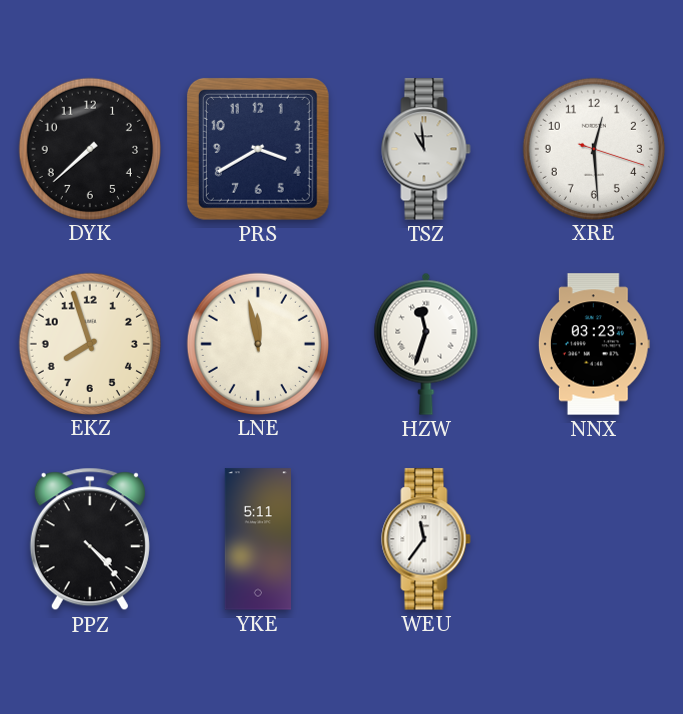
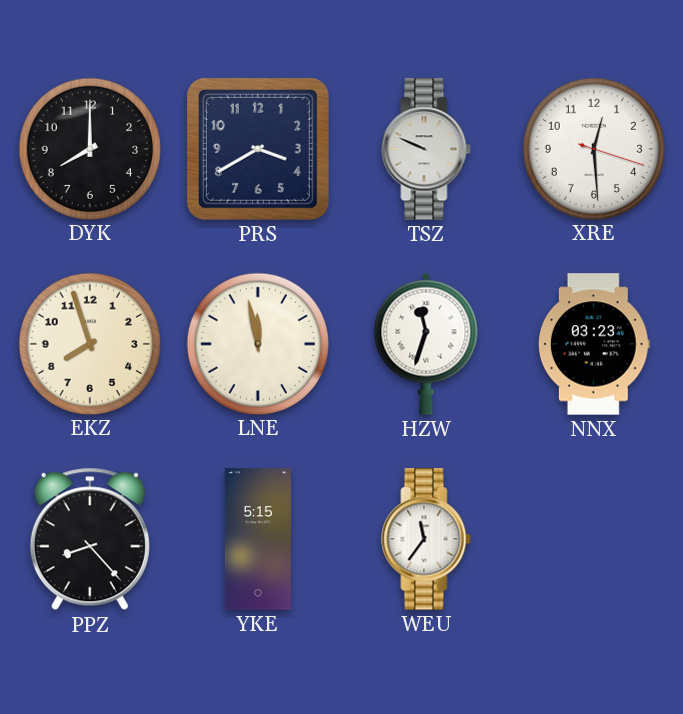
DYK: 7:38 -> 8:00
TSZ: 10:59 -> 9:49
PPZ: 4:23 -> 8:23
YKE: 5:11 -> 5:15
